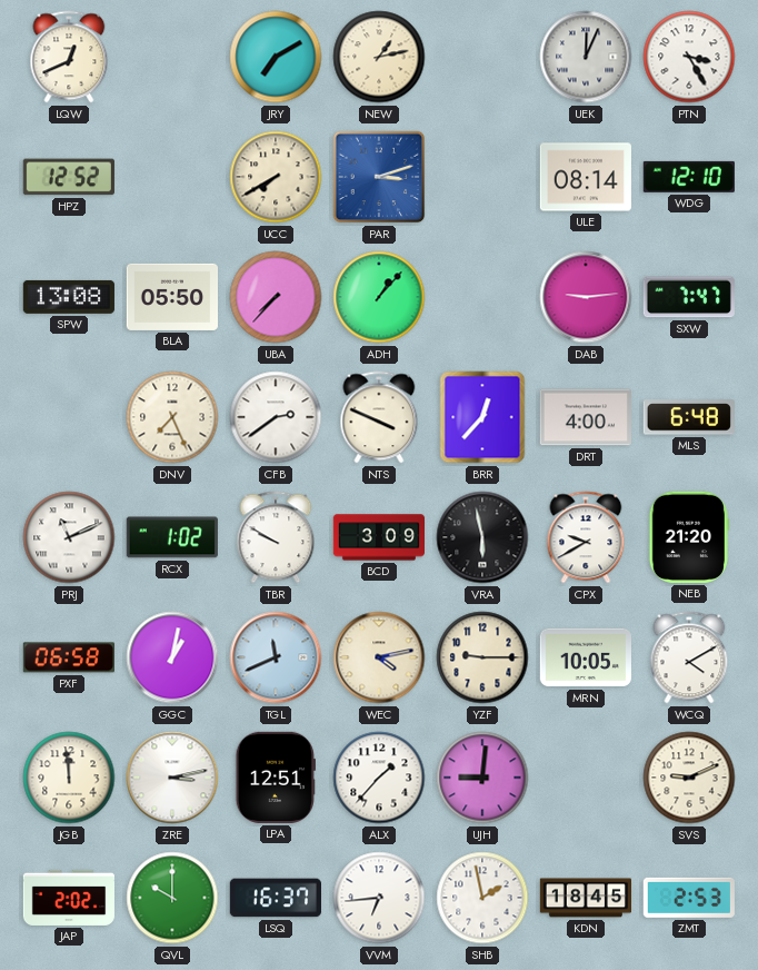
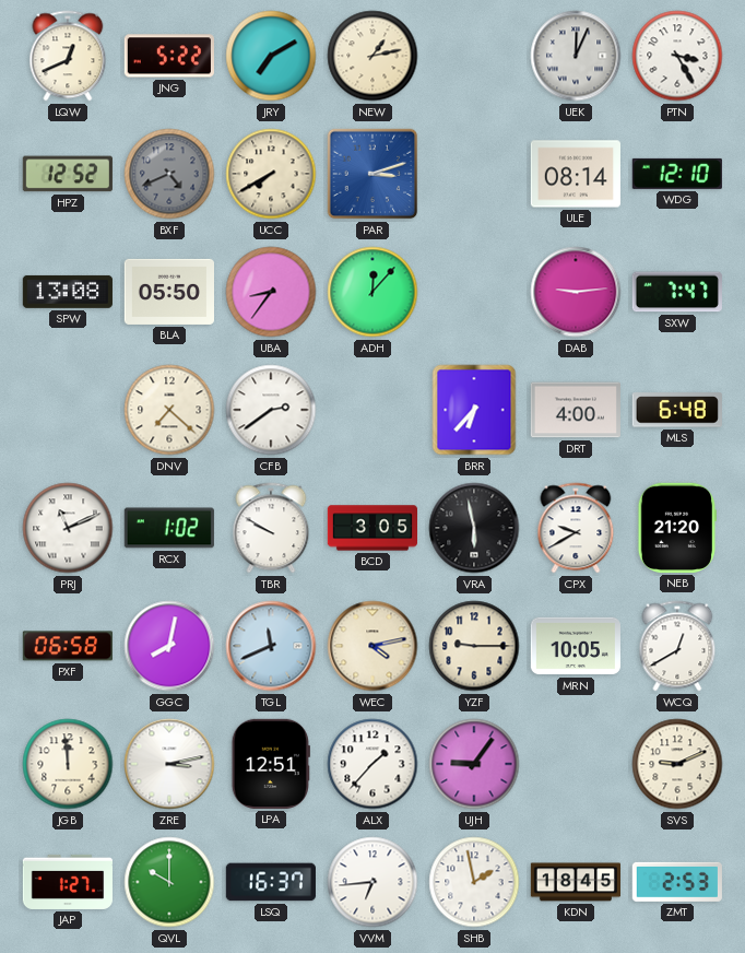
JNG: none -> 5:22
BXF: none -> 4:41
UBA: 7:37 -> 8:36
ADH: 1:07 -> 12:07
DNV: 7:26 -> 7:22
NTS: 3:49 -> none
BRR: 12:37 -> 6:37
BCD: 3:09 -> 3:05
GGC: 1:02 -> 8:02
WCQ: 4:10 -> 12:40
UJH: 9:01 -> 9:06
JAP: 2:02 -> 1:27
